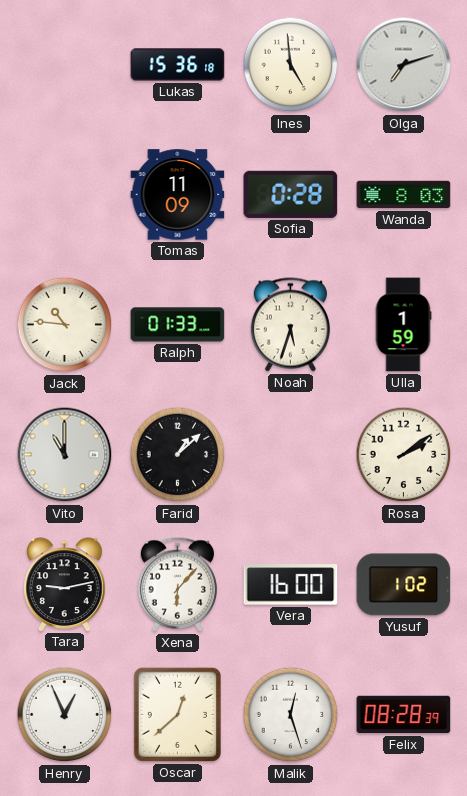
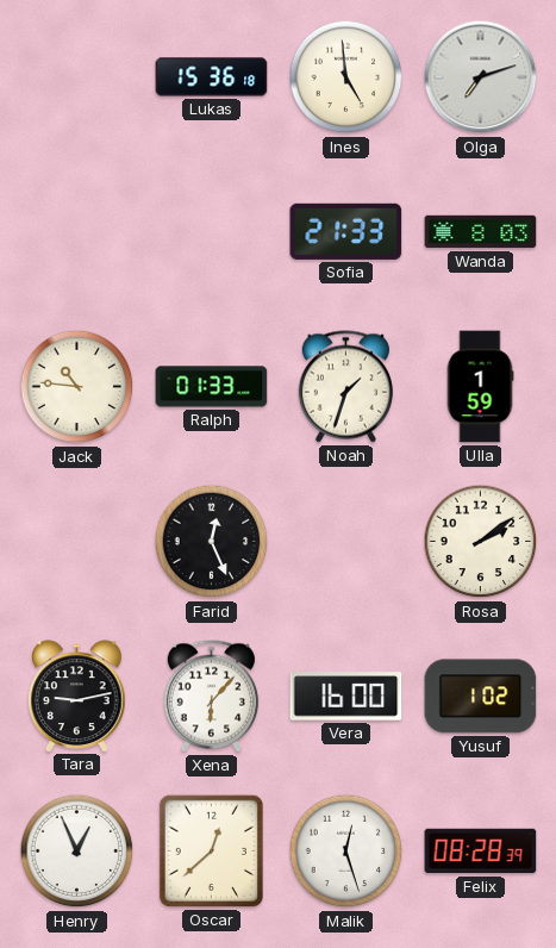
Tomas: 11:09 -> none
Sofia: 0:28 -> 21:33
Noah: 5:33 -> 1:33
Vito: 11:00 -> none
Farid: 1:08 -> 12:26
